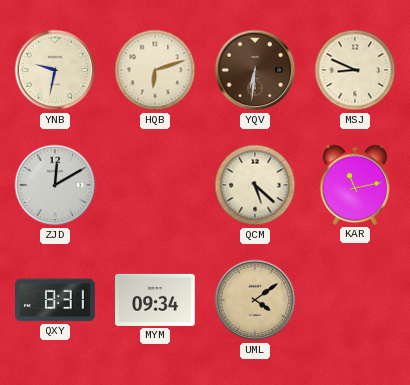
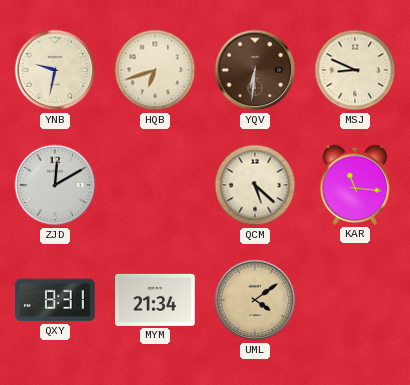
HQB: 6:12 -> 6:42
KAR: 11:13 -> 11:16
MYM: 09:34 -> 21:34
